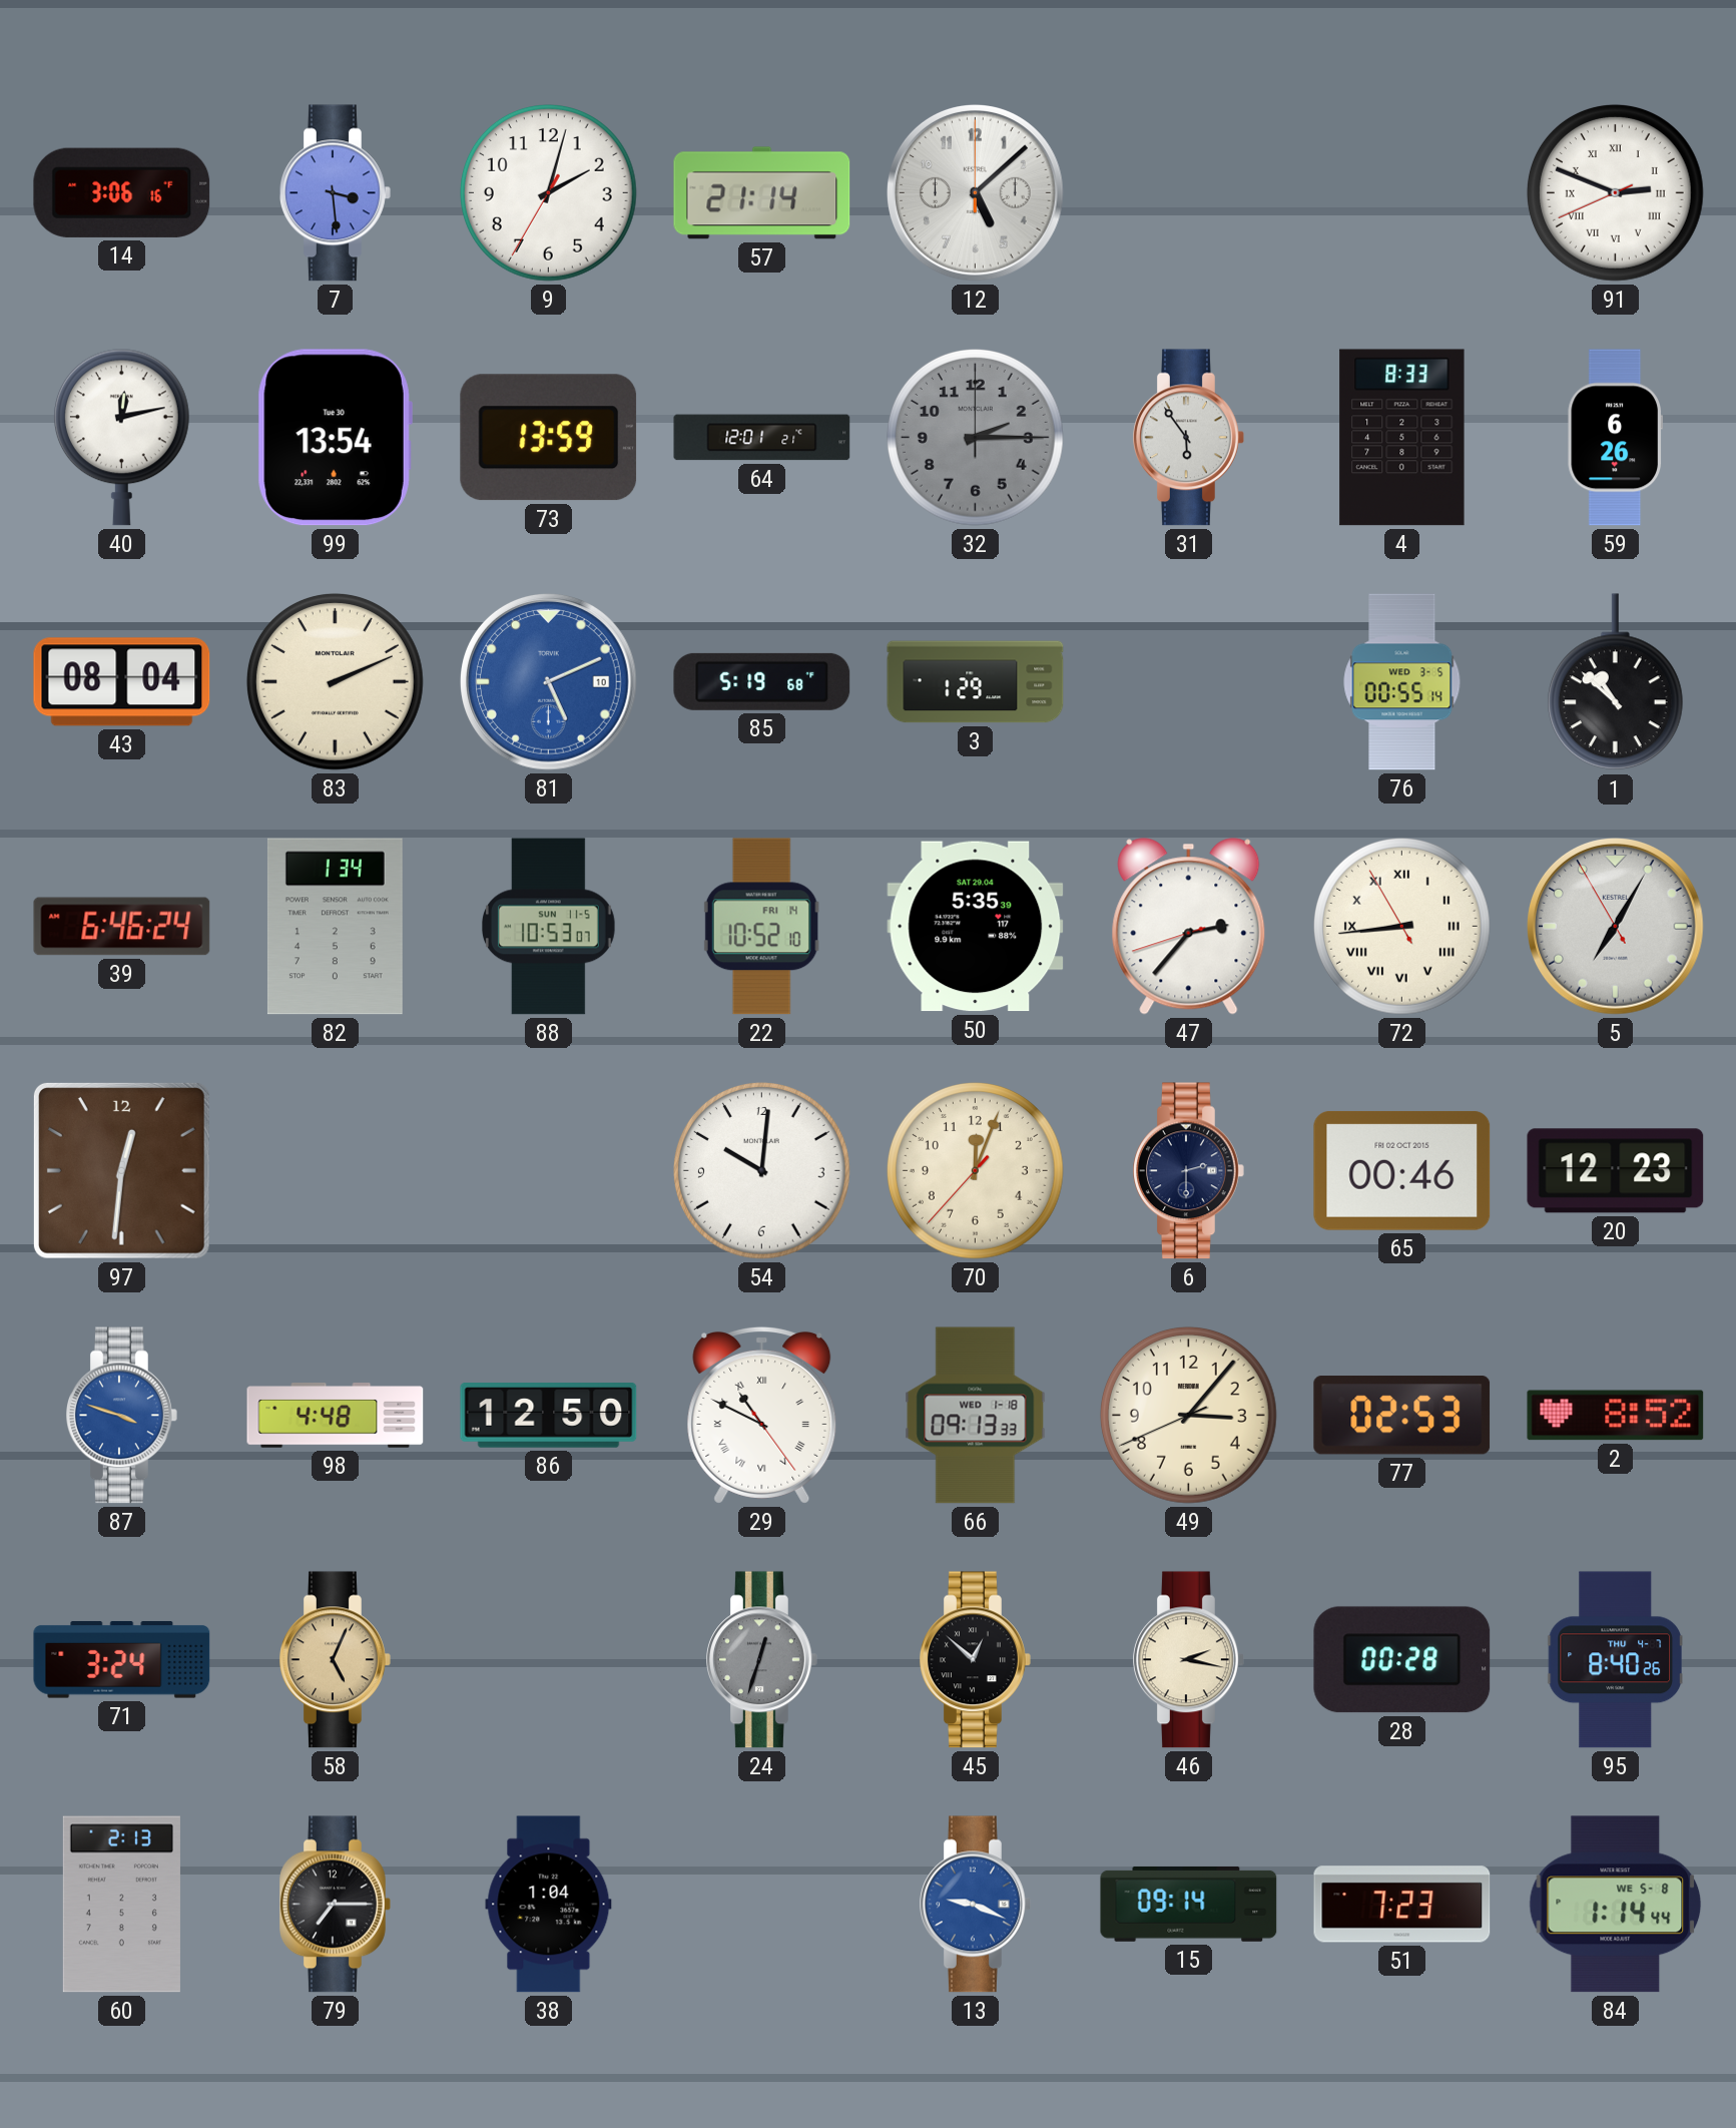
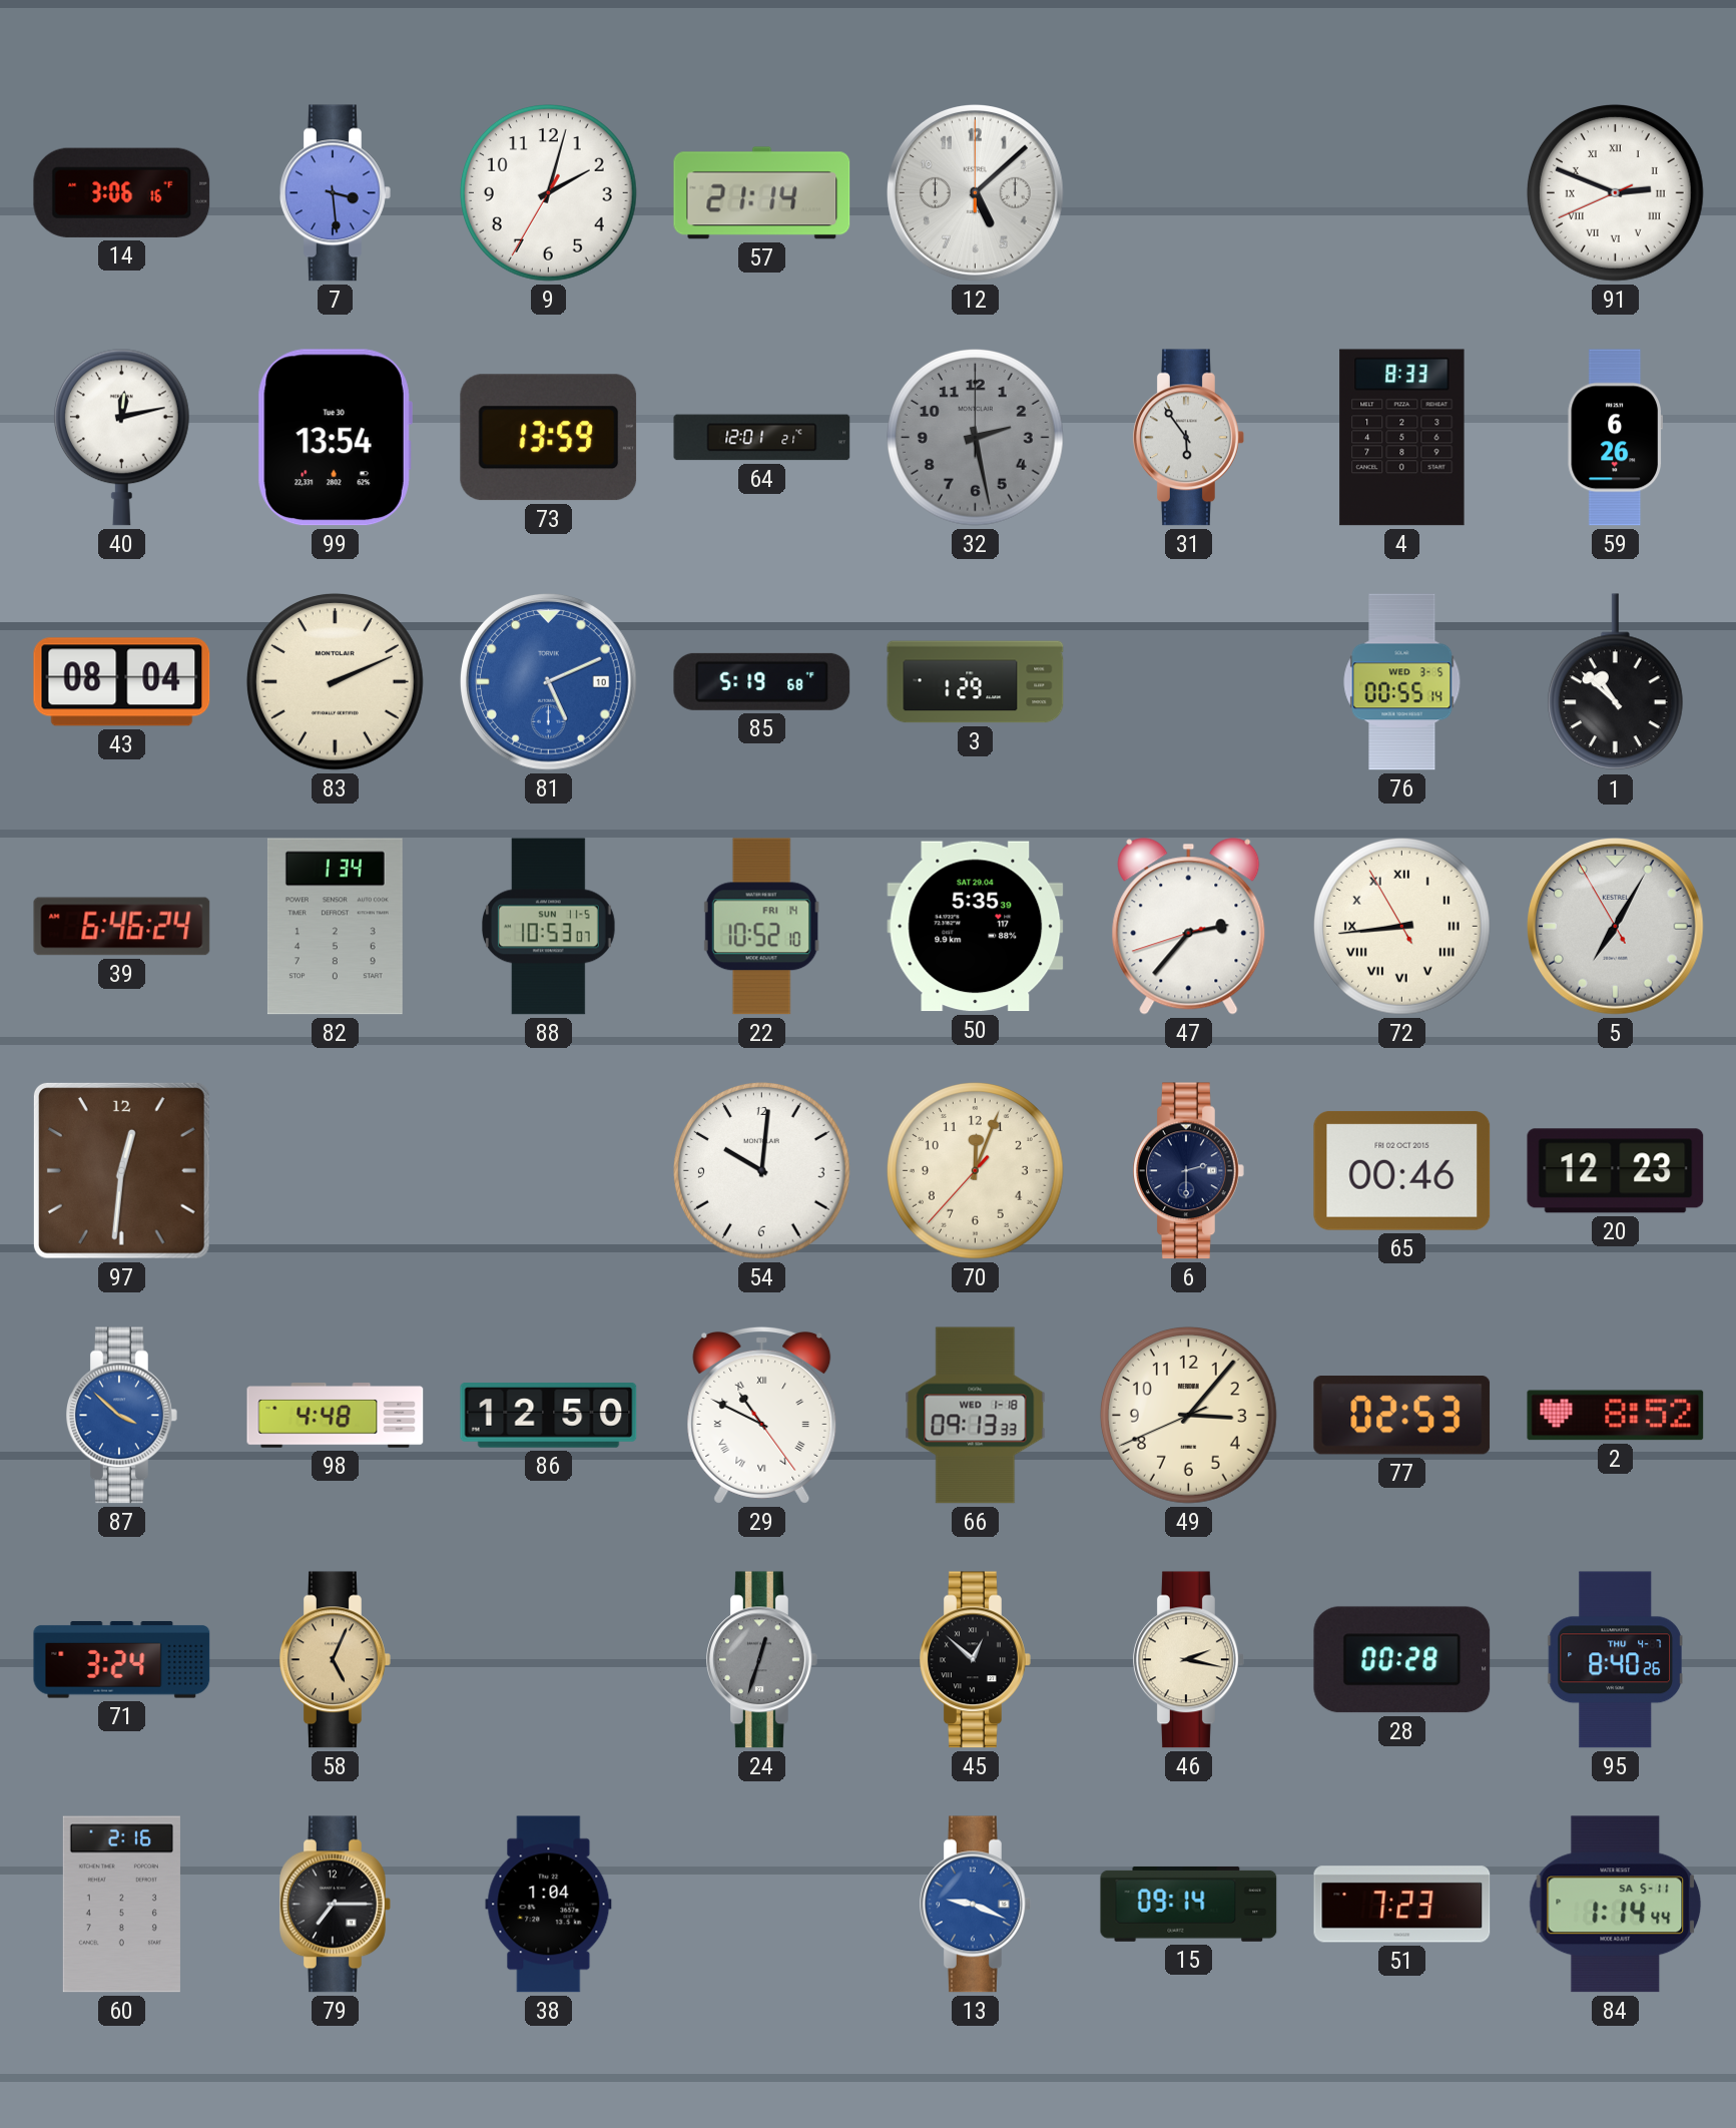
32: 2:15 -> 2:28
87: 3:48 -> 3:52
60: 2:13 -> 2:16
84 date: WE 5-8 -> SA 5-11
